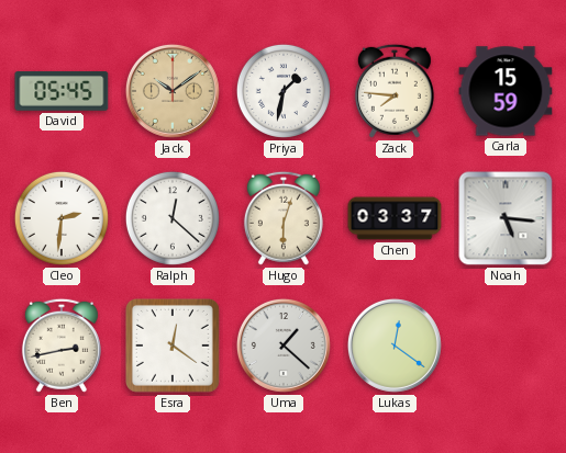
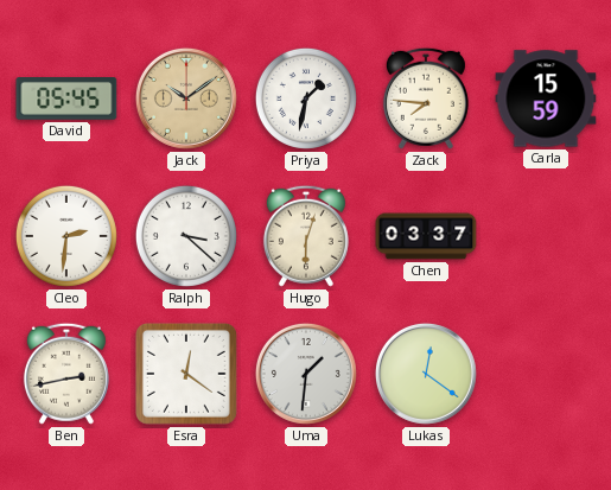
Ralph: 12:22 -> 3:22
Noah: 5:16 -> none
Uma: 1:22 -> 1:31
